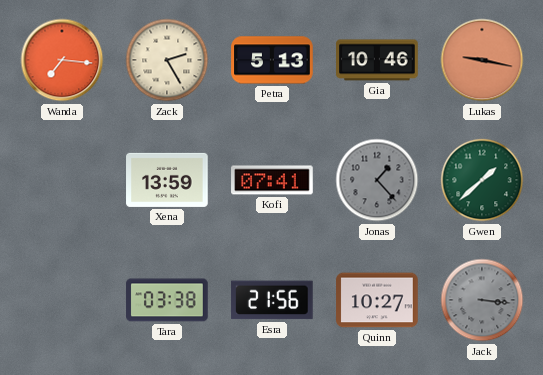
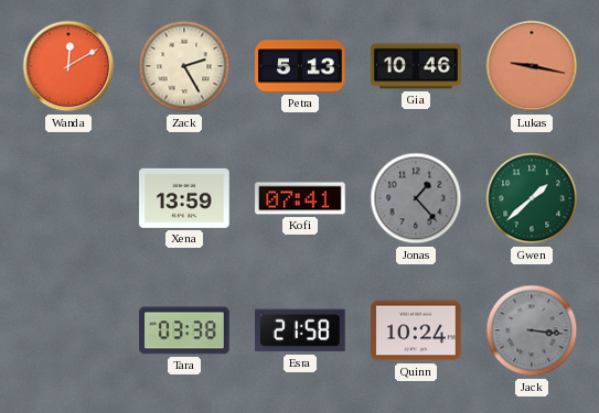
Wanda: 7:16 -> 12:10
Esra: 21:56 -> 21:58
Quinn: 10:27 -> 10:24
